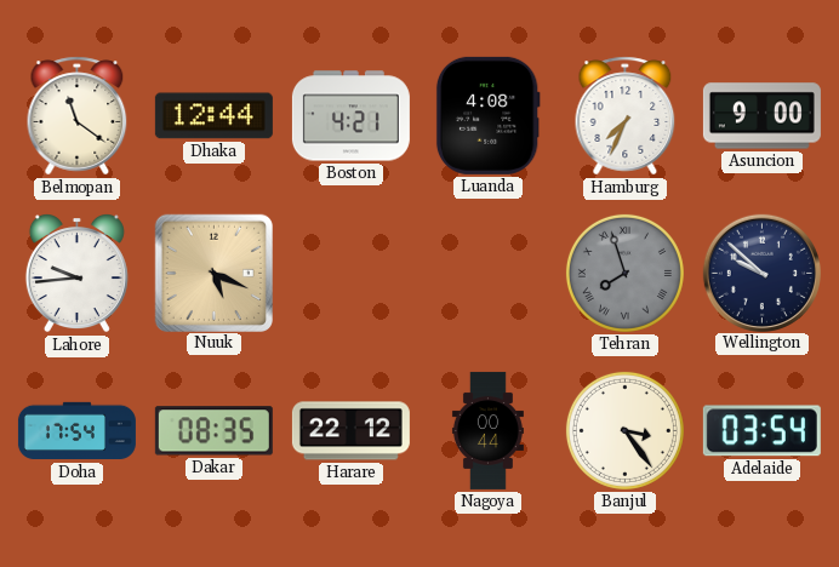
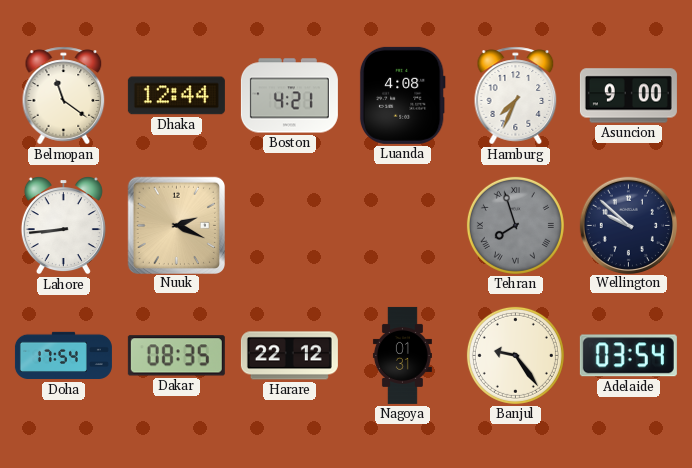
Lahore: 9:44 -> 8:44
Nuuk: 5:19 -> 2:19
Nagoya: 00:44 -> 01:31
Banjul: 3:24 -> 9:24
